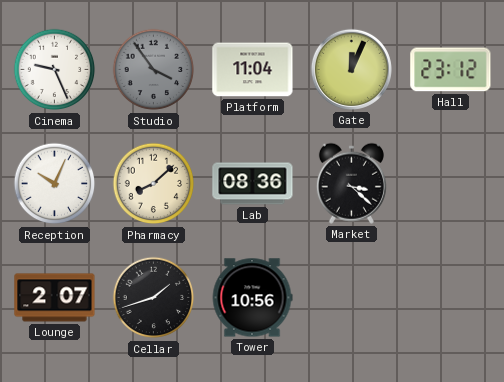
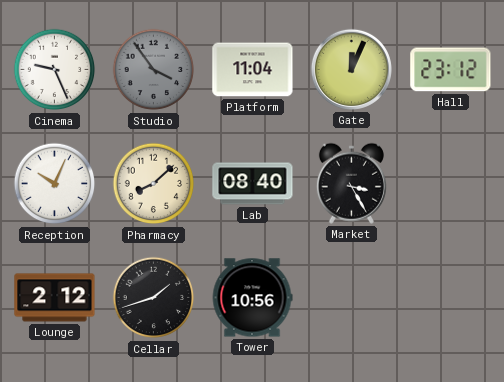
Lab: 08:36 -> 08:40
Market: 3:22 -> 3:25
Lounge: 2:07 -> 2:12
